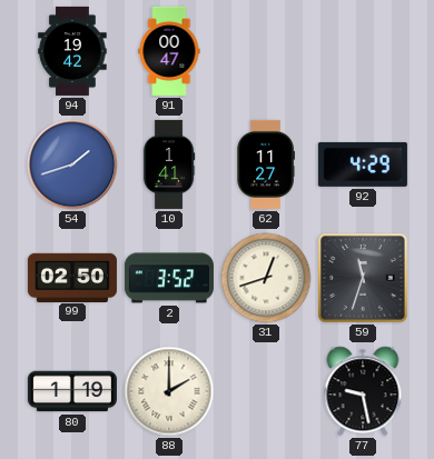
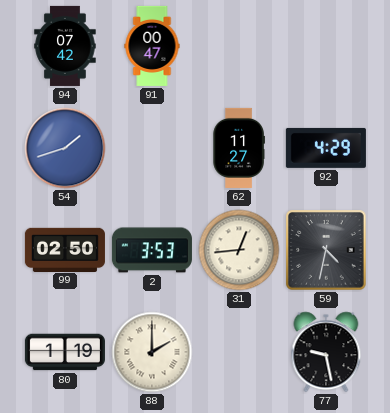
94: 19:42 -> 07:42
10: 1:41 -> none
2: 3:52 -> 3:53
31: 12:42 -> 12:44
59: 11:33 -> 4:32
